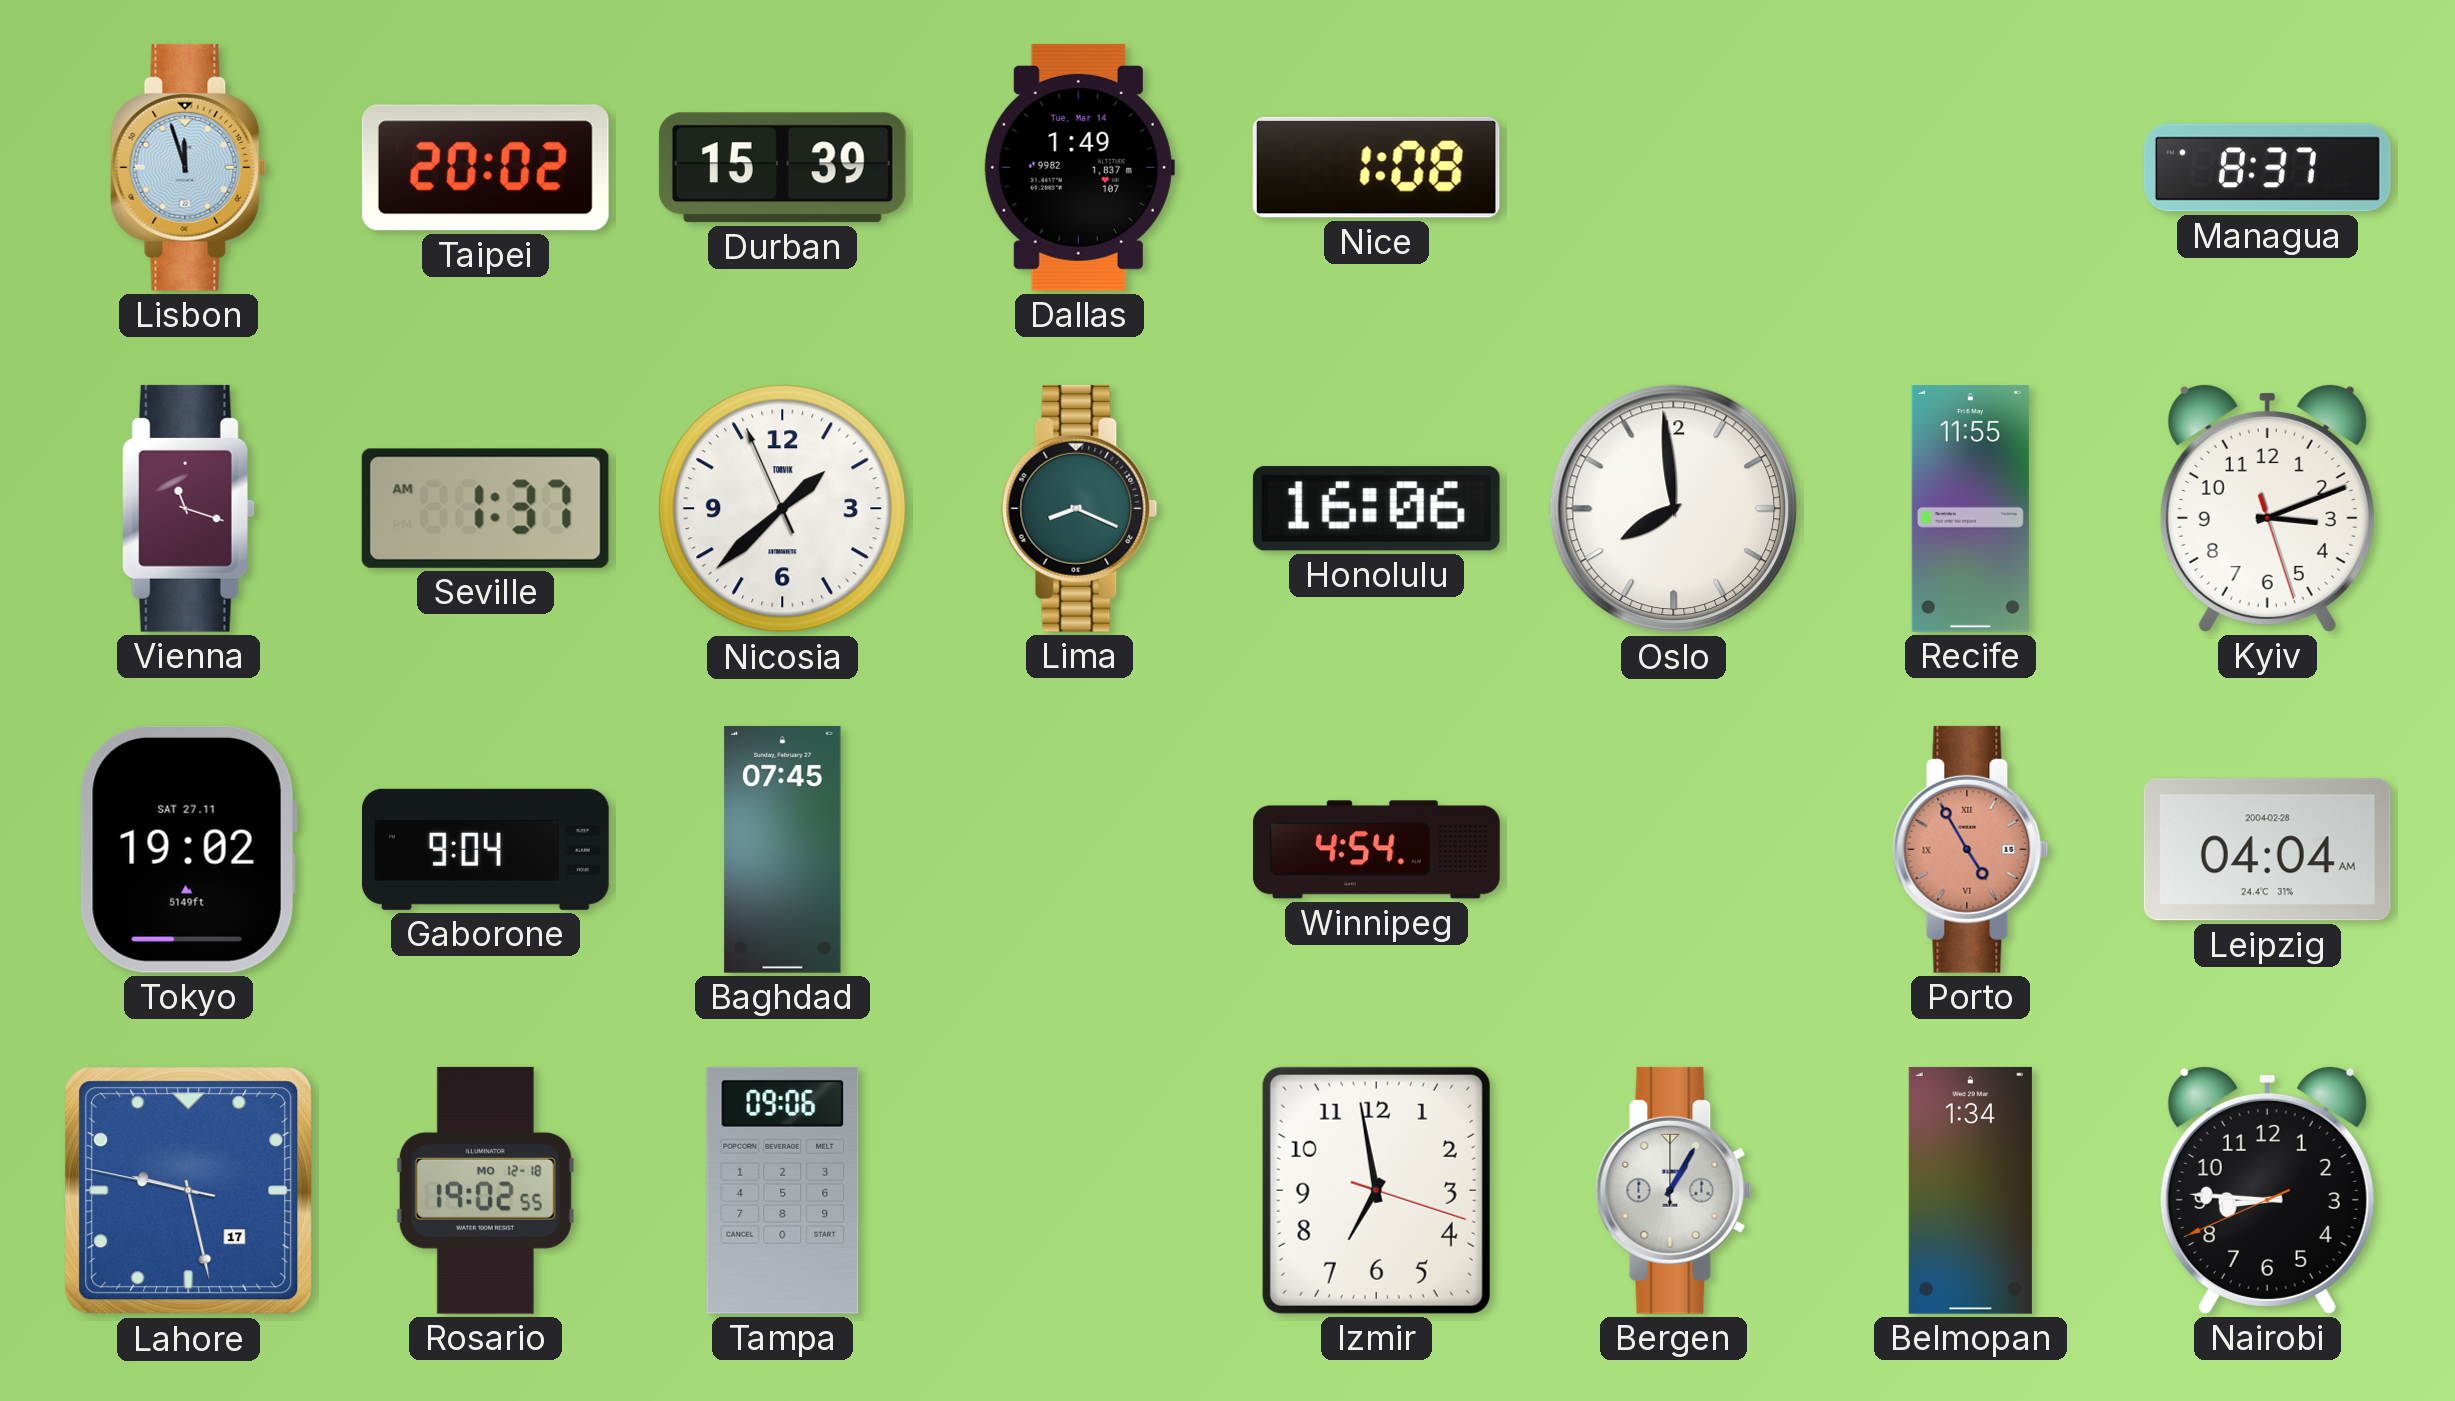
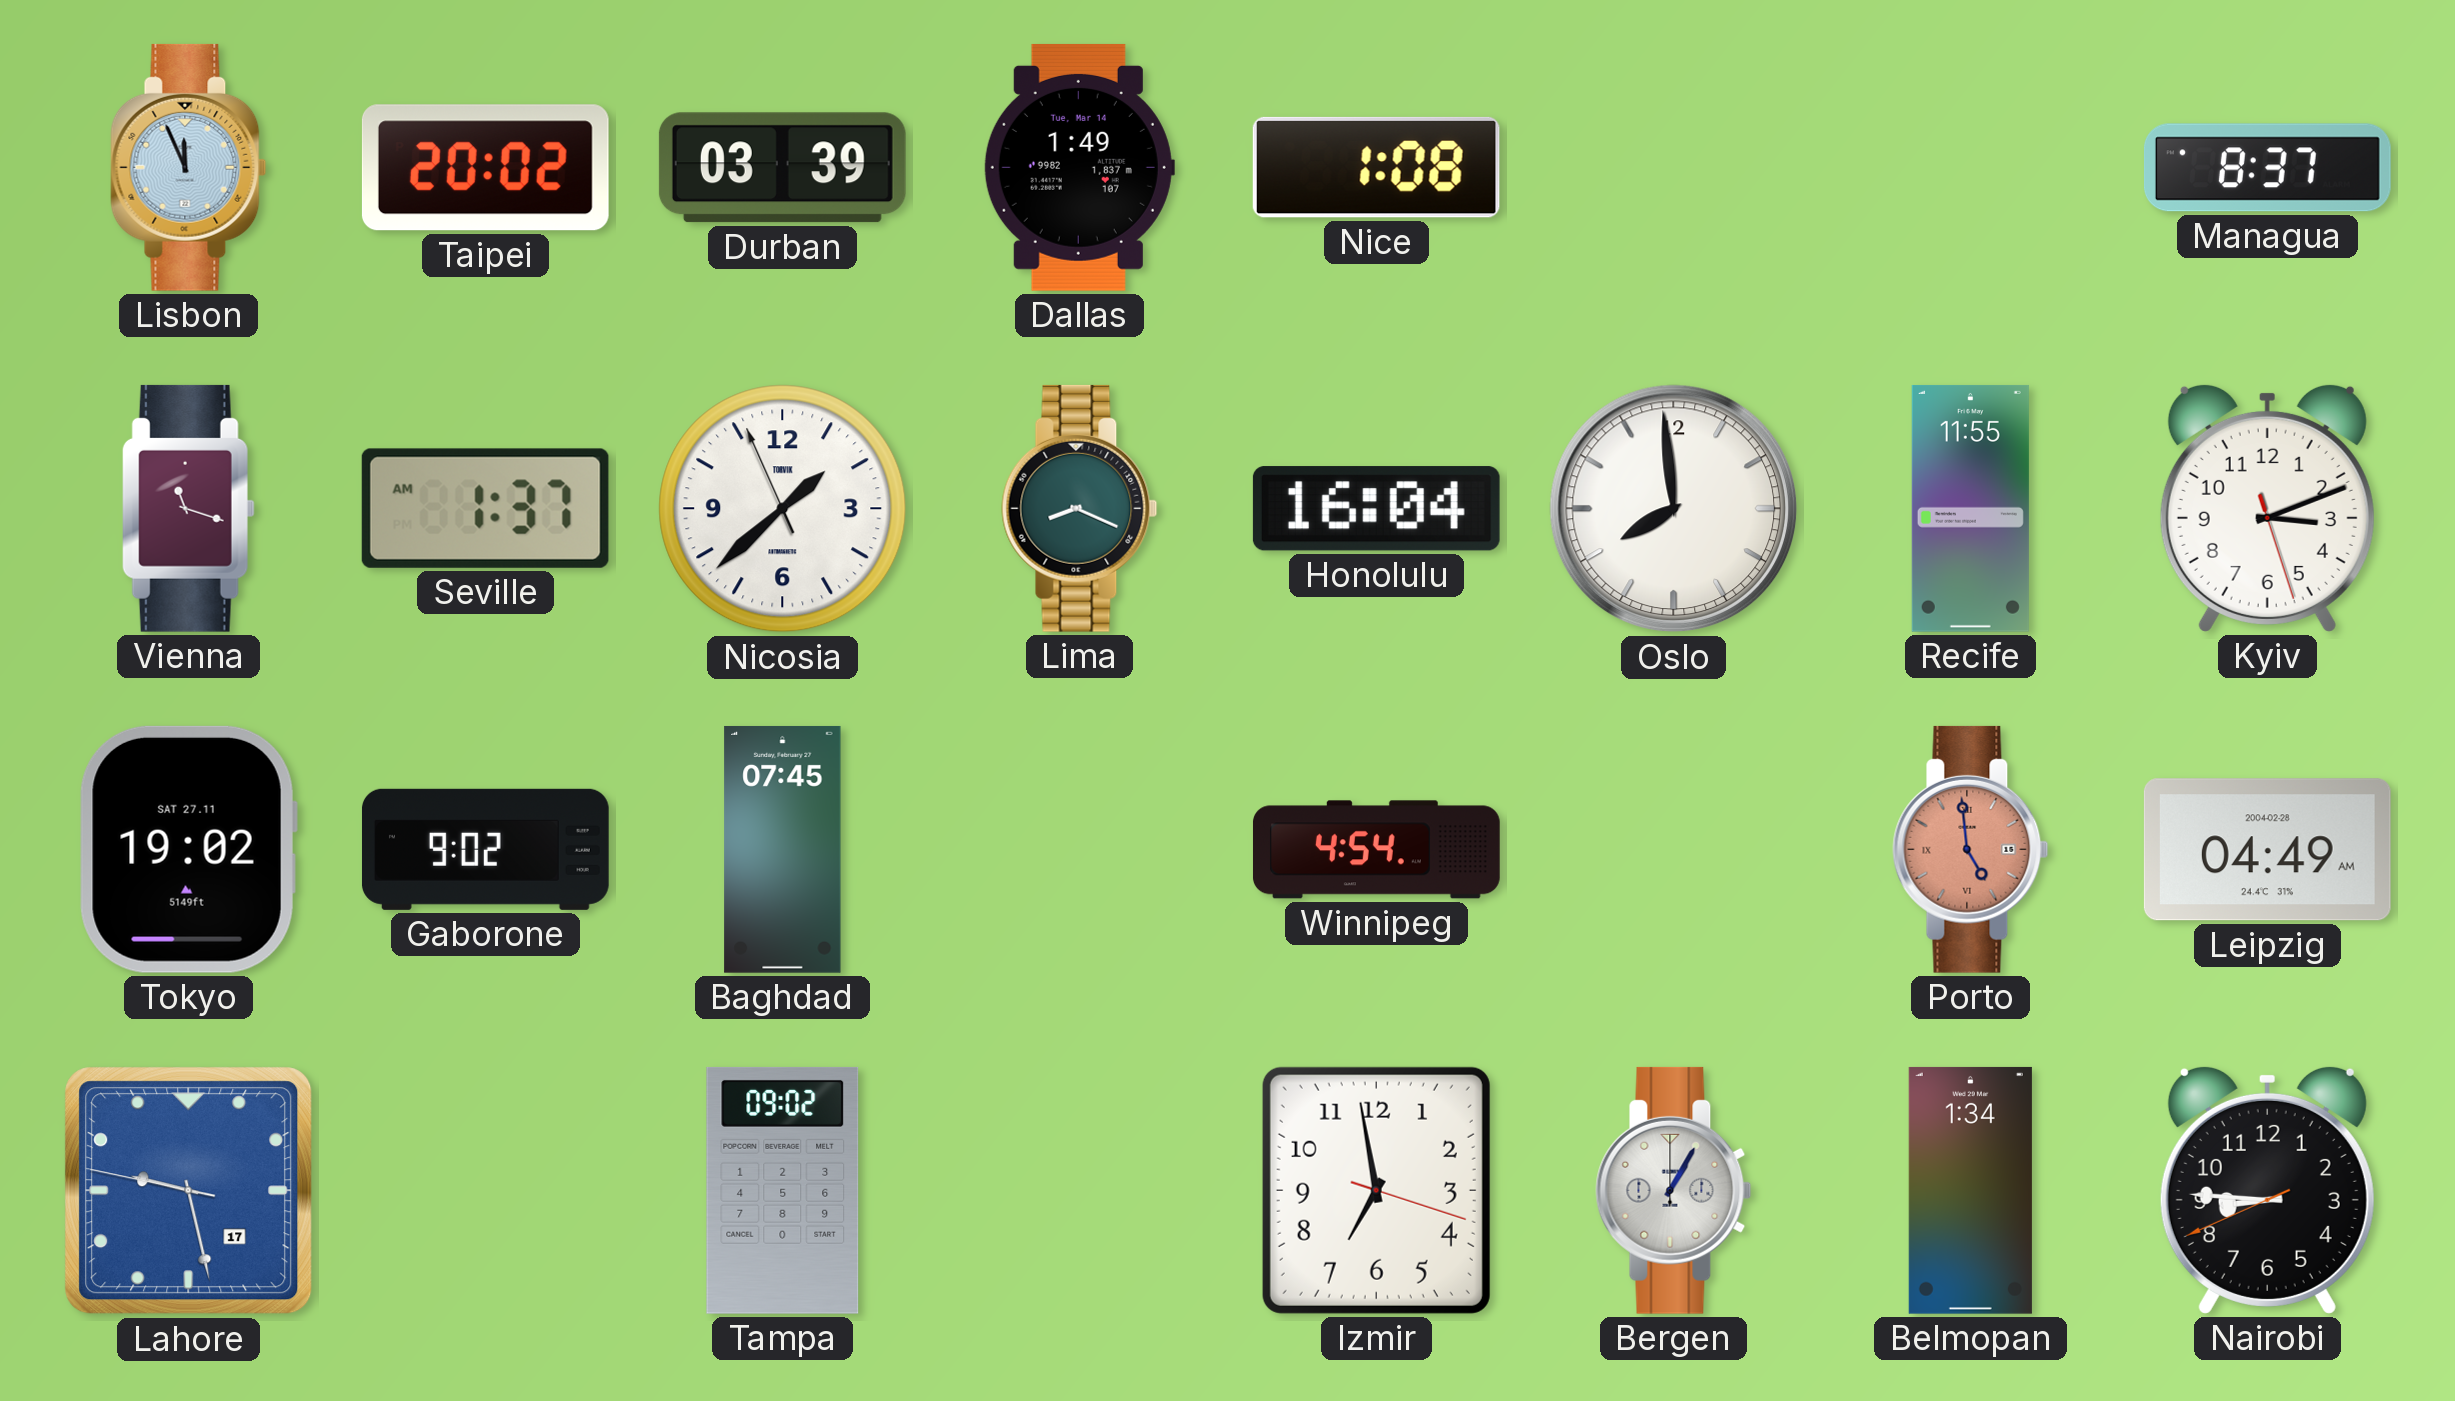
Lisbon: 11:57 -> 11:56
Durban: 15:39 -> 03:39
Honolulu: 16:06 -> 16:04
Gaborone: 9:04 -> 9:02
Porto: 4:55 -> 4:59
Leipzig: 04:04 -> 04:49
Rosario: 19:02 -> none
Tampa: 09:06 -> 09:02
